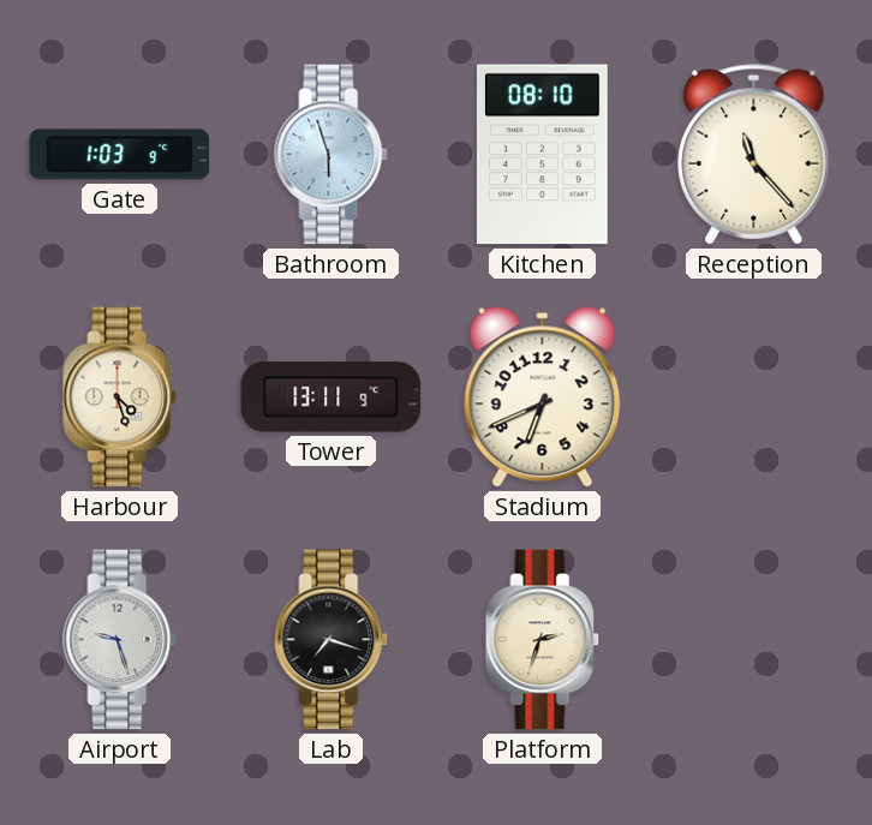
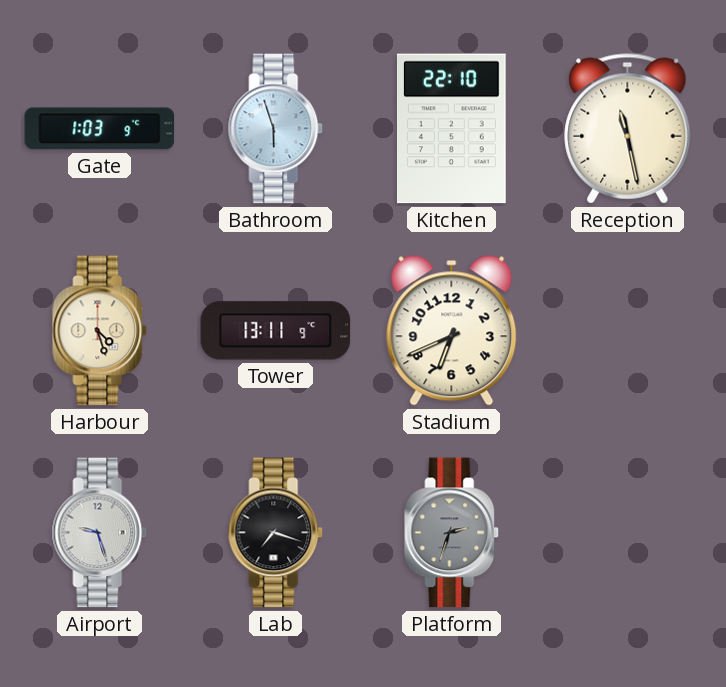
Kitchen: 08:10 -> 22:10
Reception: 11:23 -> 11:28
Platform dial: cream -> grey
